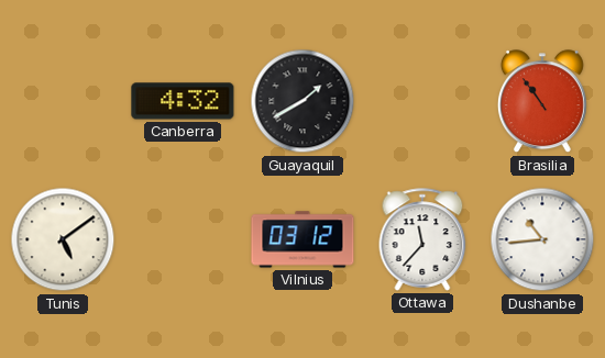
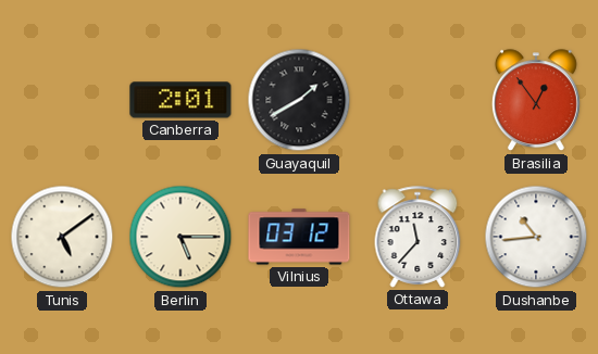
Canberra: 4:32 -> 2:01
Brasilia: 10:54 -> 12:54
Berlin: none -> 5:15
